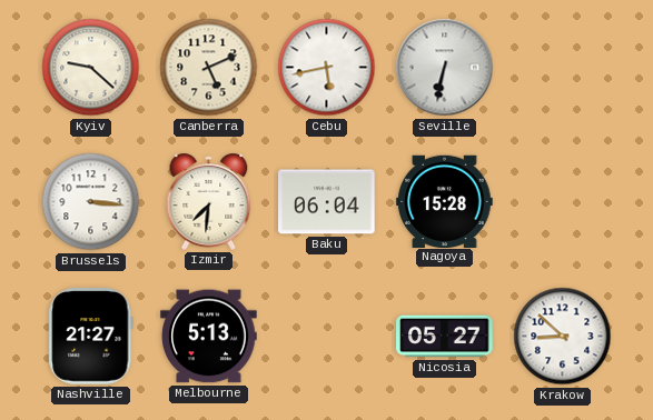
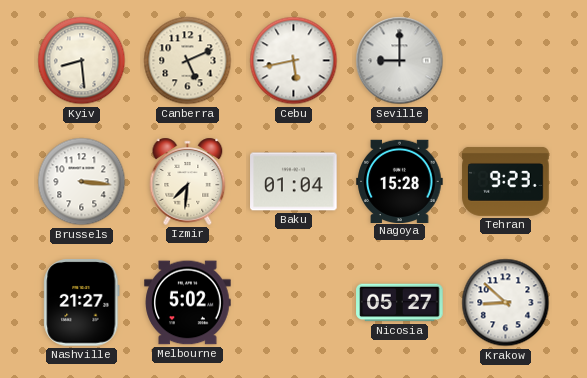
Kyiv: 9:22 -> 8:29
Seville: 6:32 -> 9:00
Baku: 06:04 -> 01:04
Tehran: none -> 9:23
Melbourne: 5:13 -> 5:02
